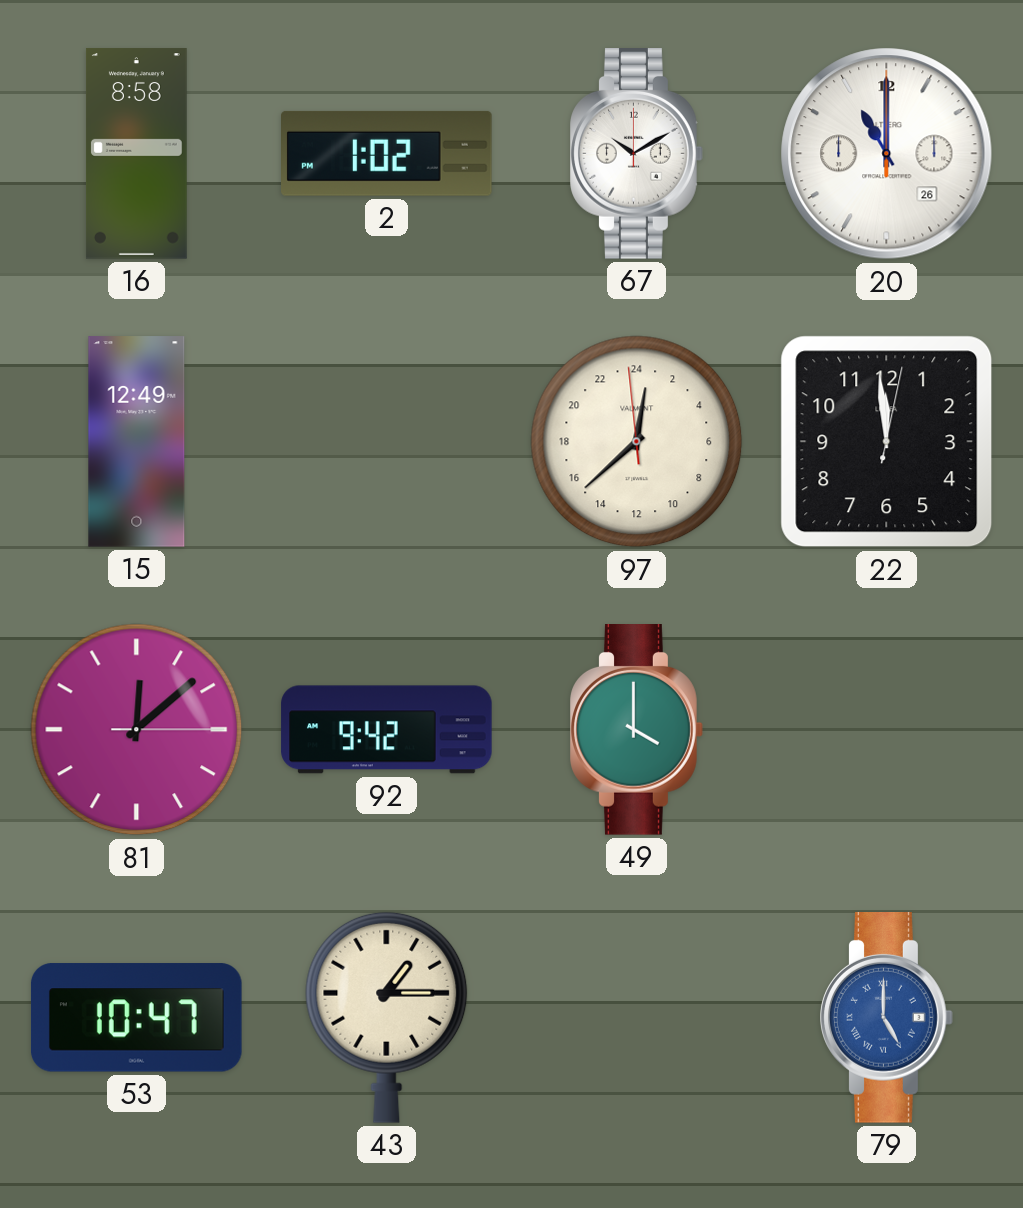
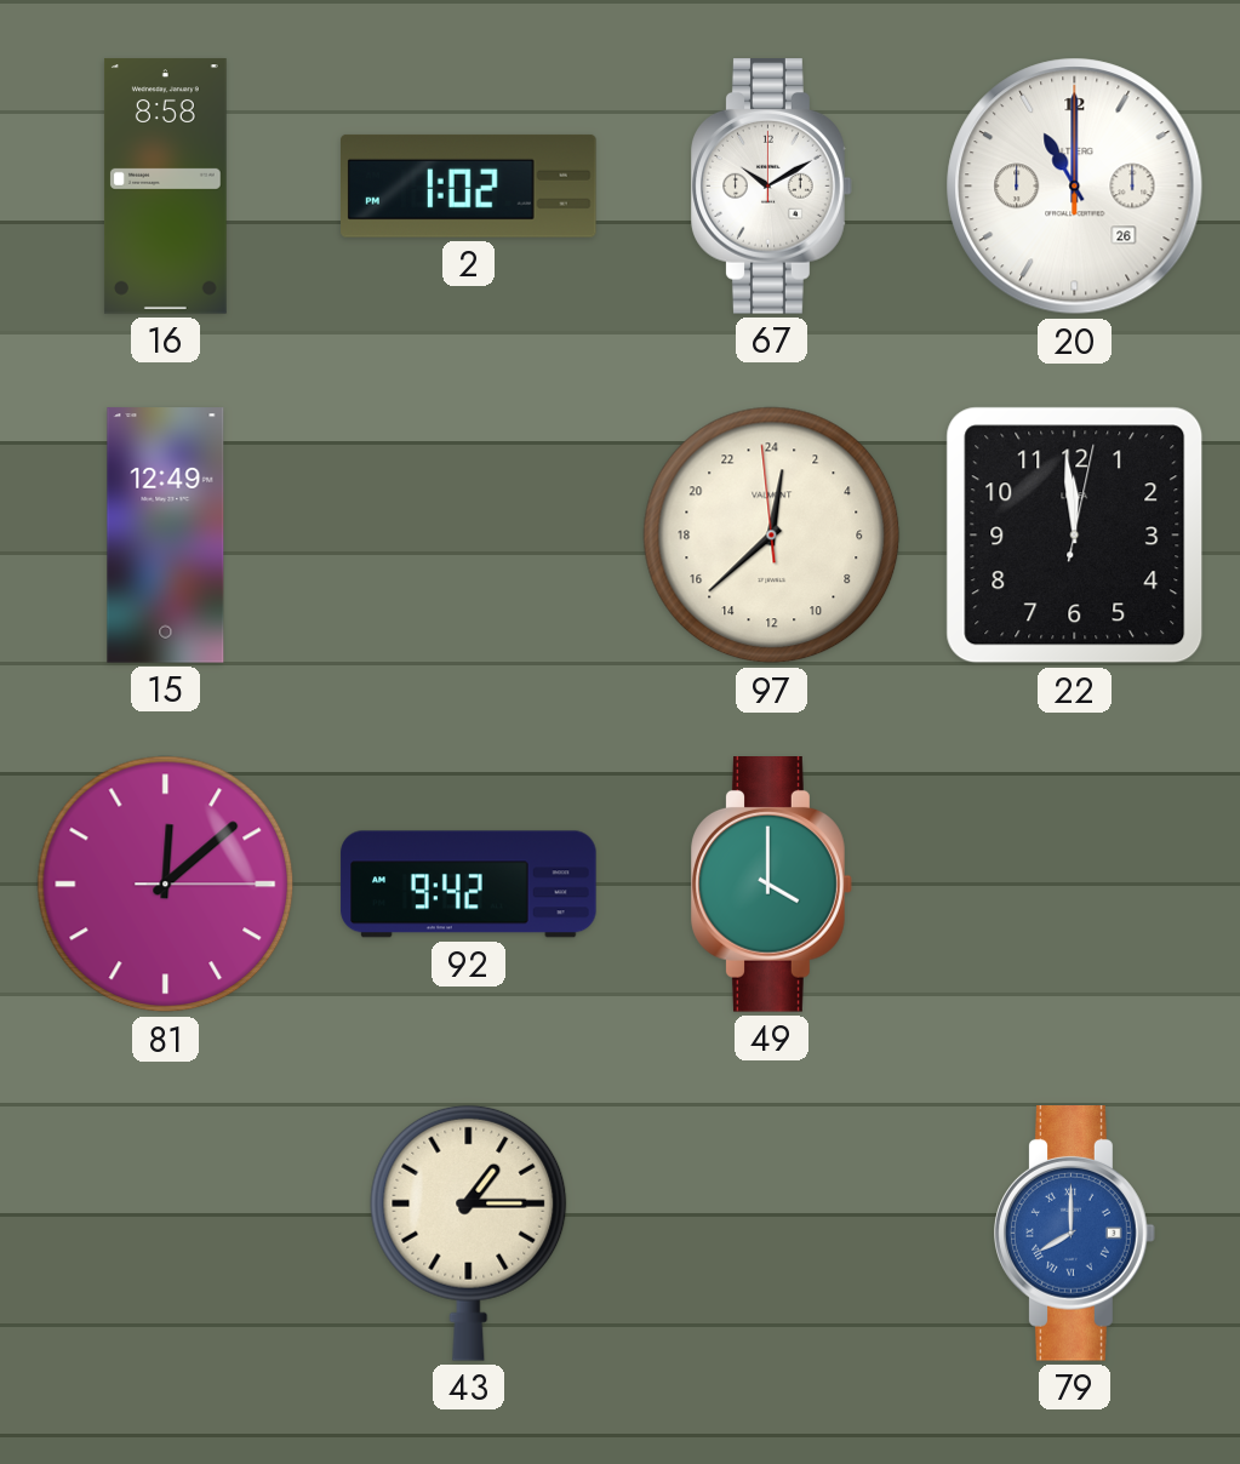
53: 10:47 -> none
79: 5:00 -> 8:00
